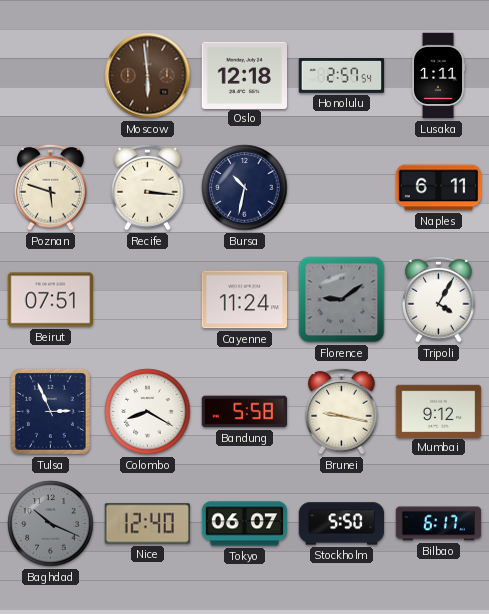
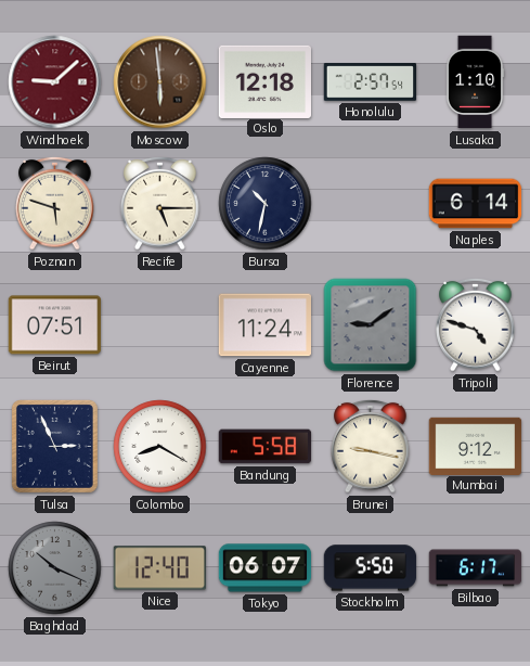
Windhoek: none -> 9:08
Lusaka: 1:11 -> 1:10
Recife: 3:16 -> 5:15
Naples: 6:11 -> 6:14
Tripoli: 4:05 -> 4:48
